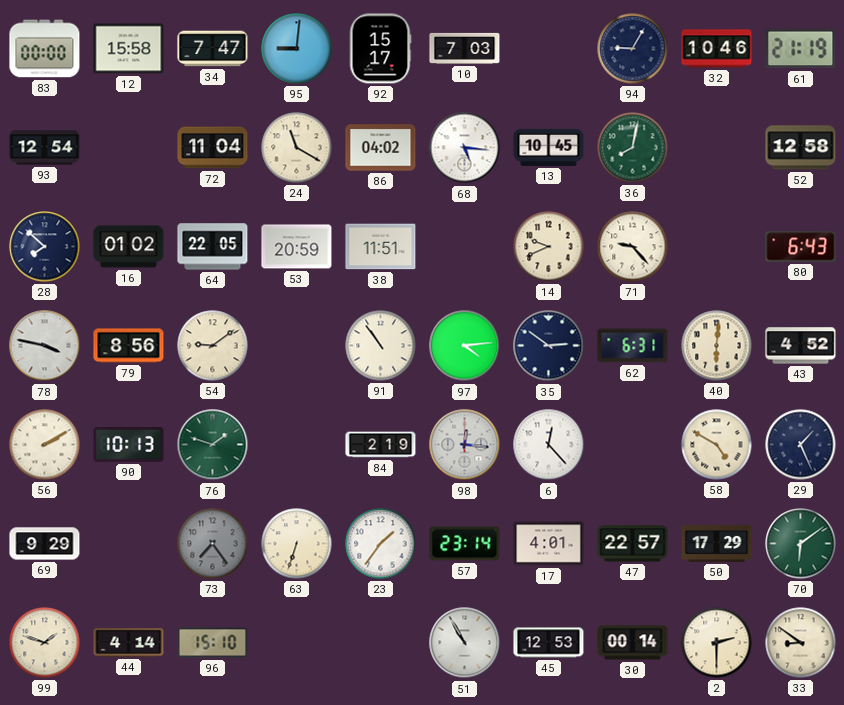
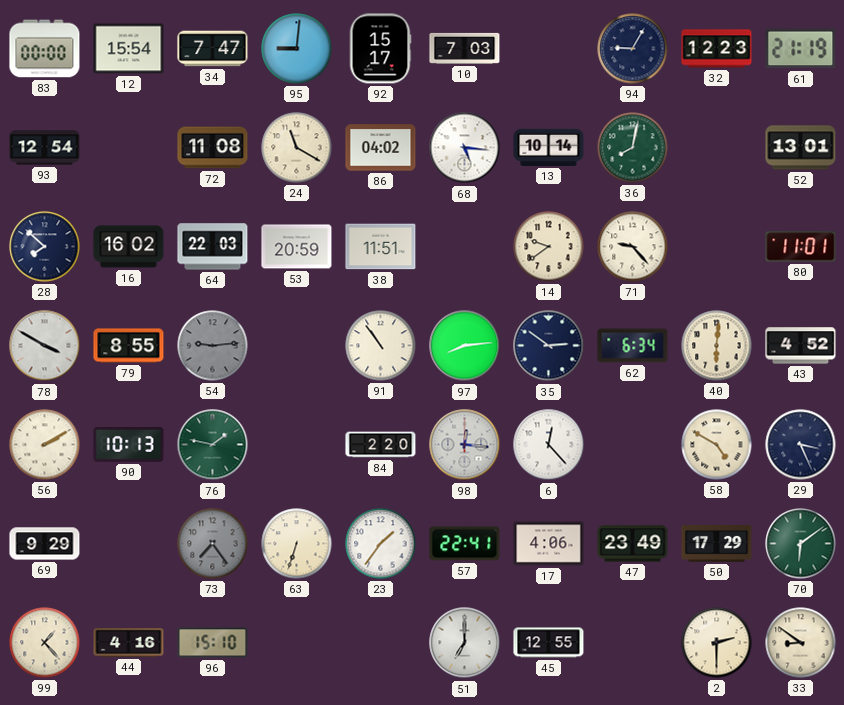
12: 15:58 -> 15:54
32: 10:46 -> 12:23
72: 11:04 -> 11:08
13: 10:45 -> 10:14
52: 12:58 -> 13:01
16: 01:02 -> 16:02
64: 22:05 -> 22:03
14: 9:41 -> 9:39
80: 6:43 -> 11:01
78: 3:47 -> 3:50
79: 8:56 -> 8:55
54: 9:09 -> 9:14
54 dial: cream -> grey
97: 4:14 -> 8:14
62: 6:31 -> 6:34
76: 1:48 -> 1:47
84: 2:19 -> 2:20
29: 1:26 -> 3:26
57: 23:14 -> 22:41
17: 4:01 -> 4:06
47: 22:57 -> 23:49
99: 1:48 -> 1:23
44: 4:14 -> 4:16
51: 10:55 -> 7:00
45: 12:53 -> 12:55
30: 00:14 -> none
